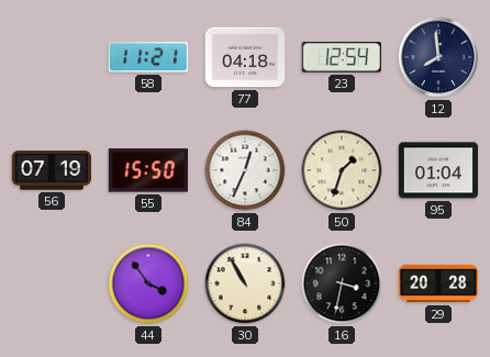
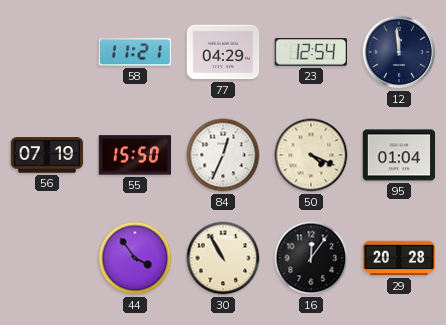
77: 04:18 -> 04:29
12: 7:59 -> 11:59
50: 1:33 -> 4:19
16: 3:32 -> 12:06
